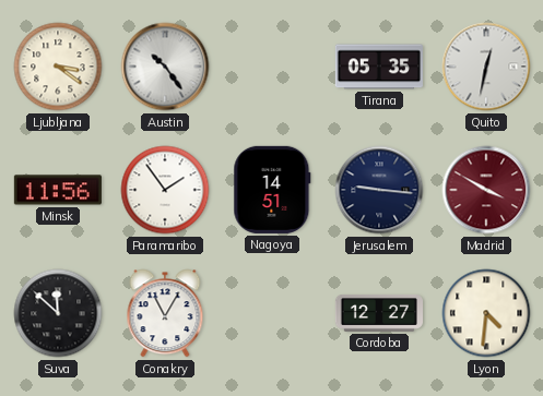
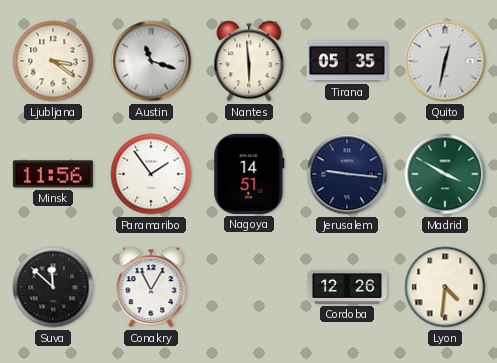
Austin: 10:24 -> 11:18
Nantes: none -> 5:59
Madrid dial: burgundy -> green
Cordoba: 12:27 -> 12:26
